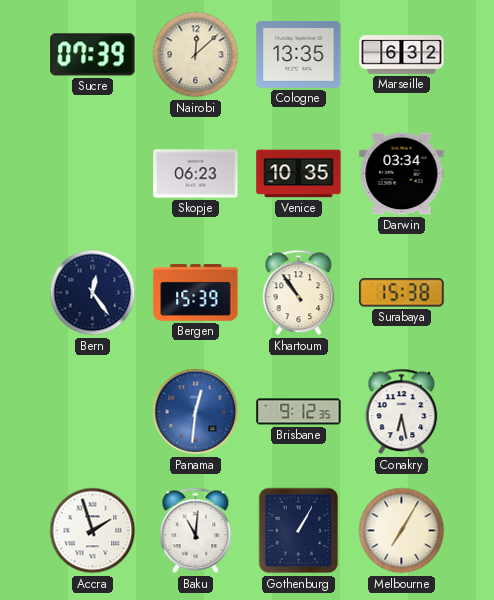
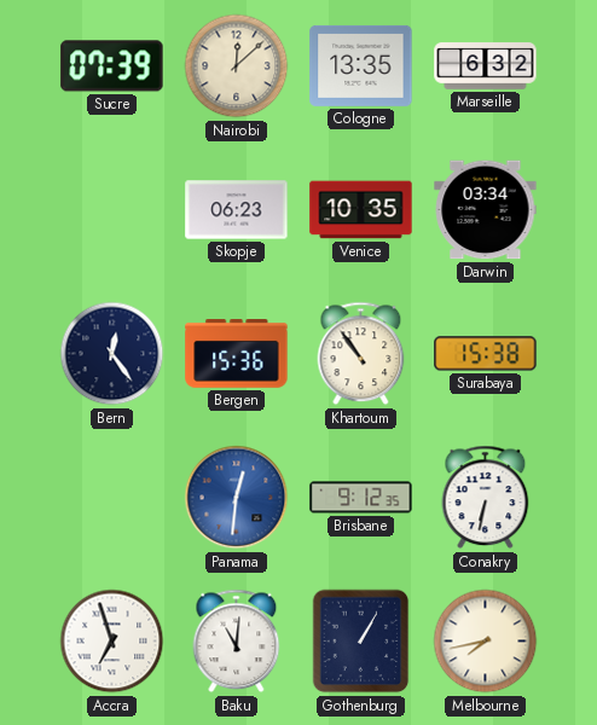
Bergen: 15:39 -> 15:36
Conakry: 6:28 -> 6:32
Accra: 1:57 -> 6:57
Melbourne: 7:05 -> 7:43
